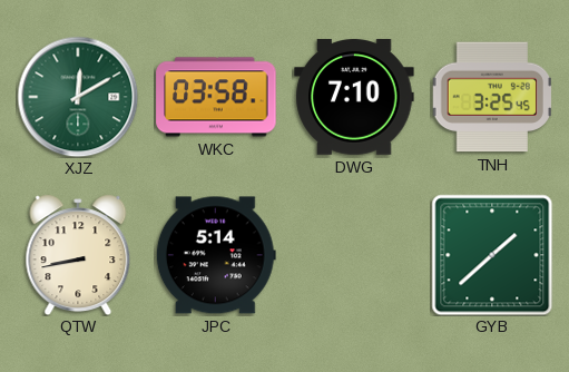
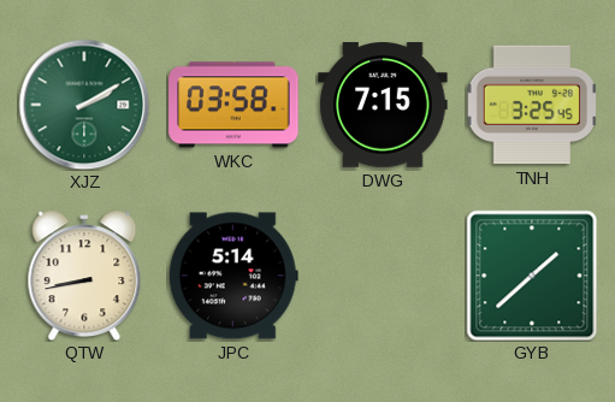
XJZ: 12:10 -> 2:10
DWG: 7:10 -> 7:15
